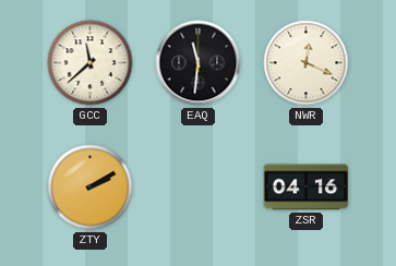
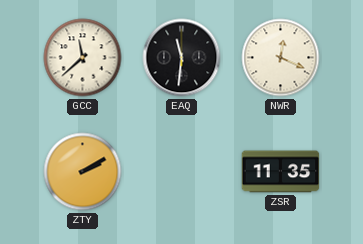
ZSR: 04:16 -> 11:35
